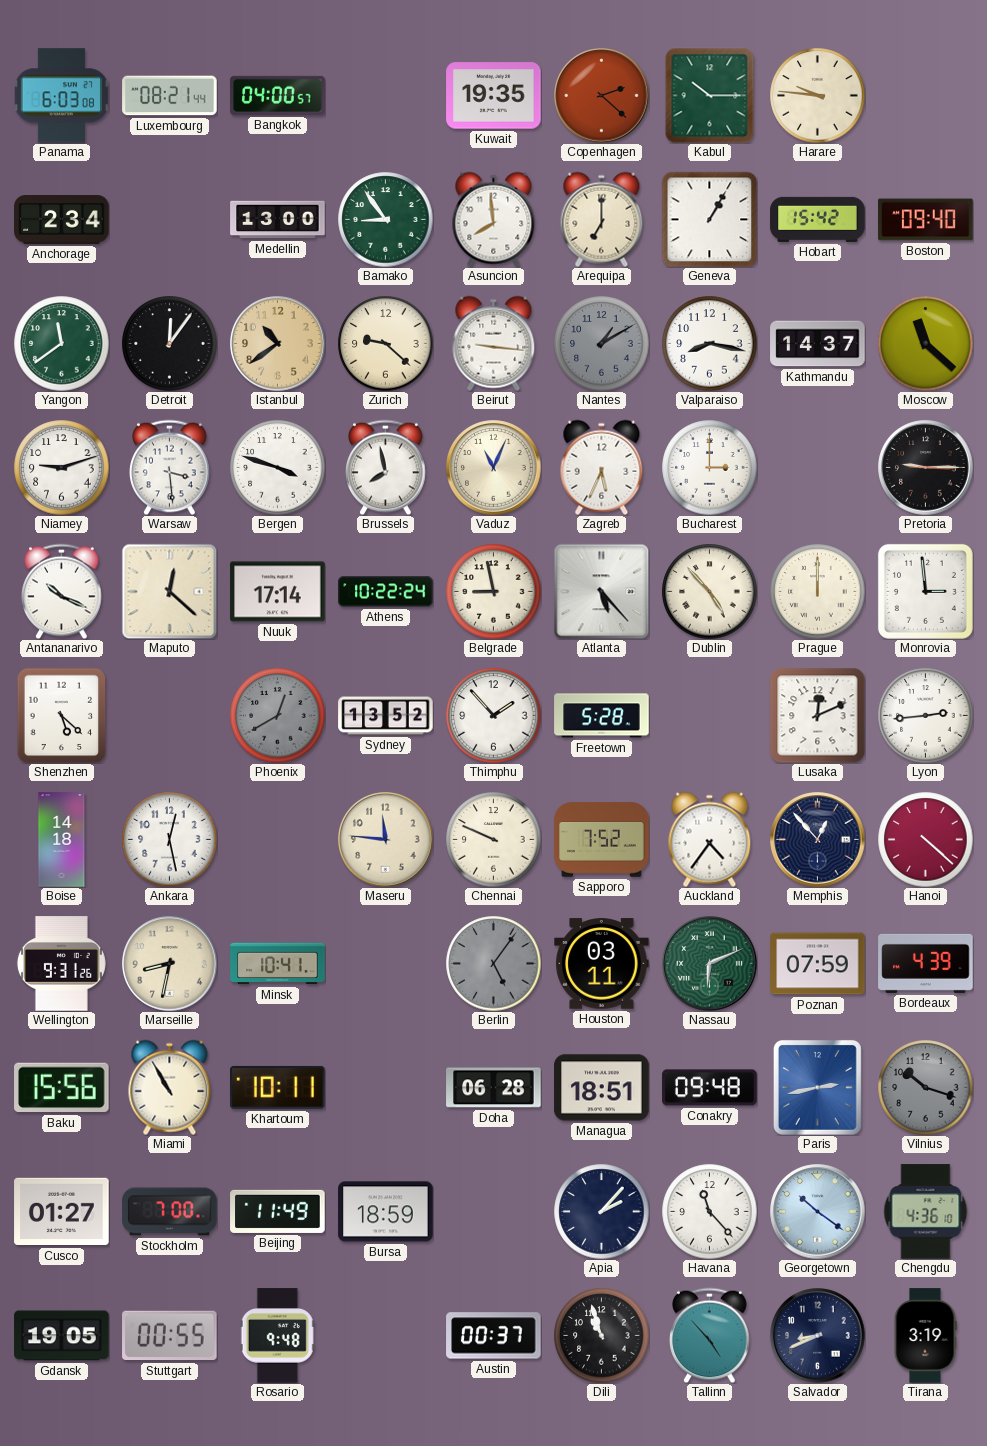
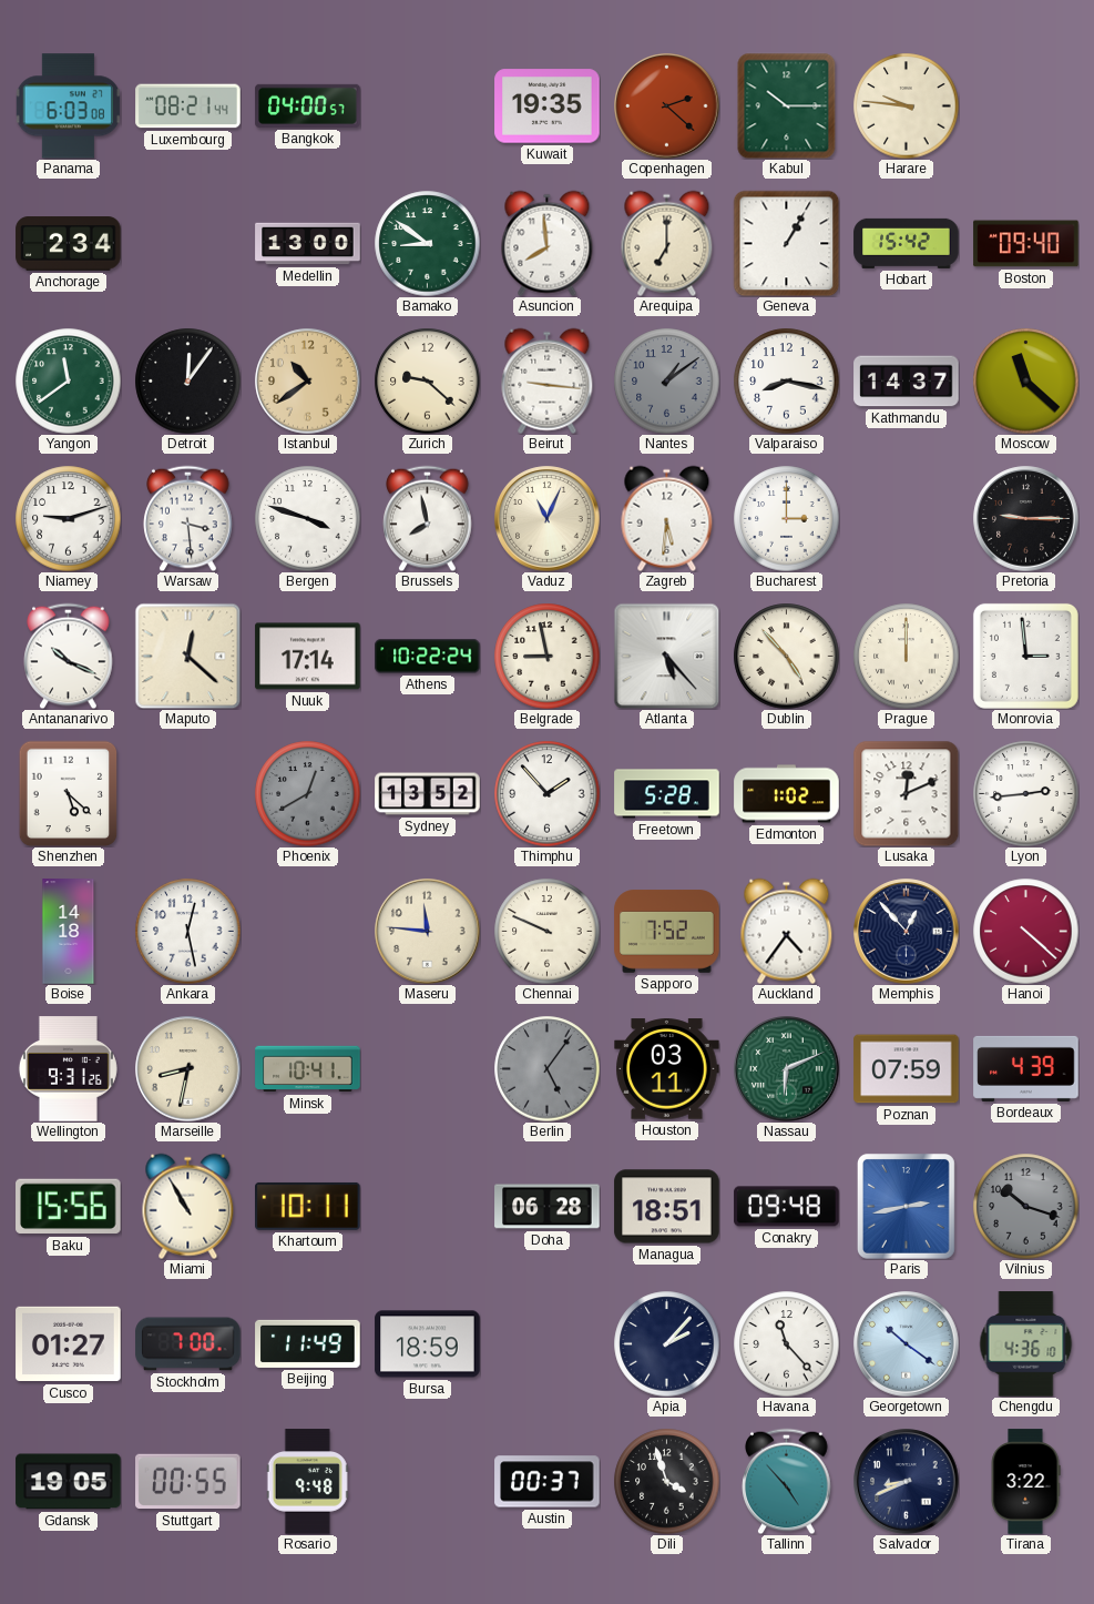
Bamako: 8:54 -> 8:51
Nantes: 1:10 -> 1:09
Zagreb: 5:34 -> 5:31
Edmonton: none -> 1:02
Dili: 10:57 -> 3:57
Tirana: 3:19 -> 3:22
